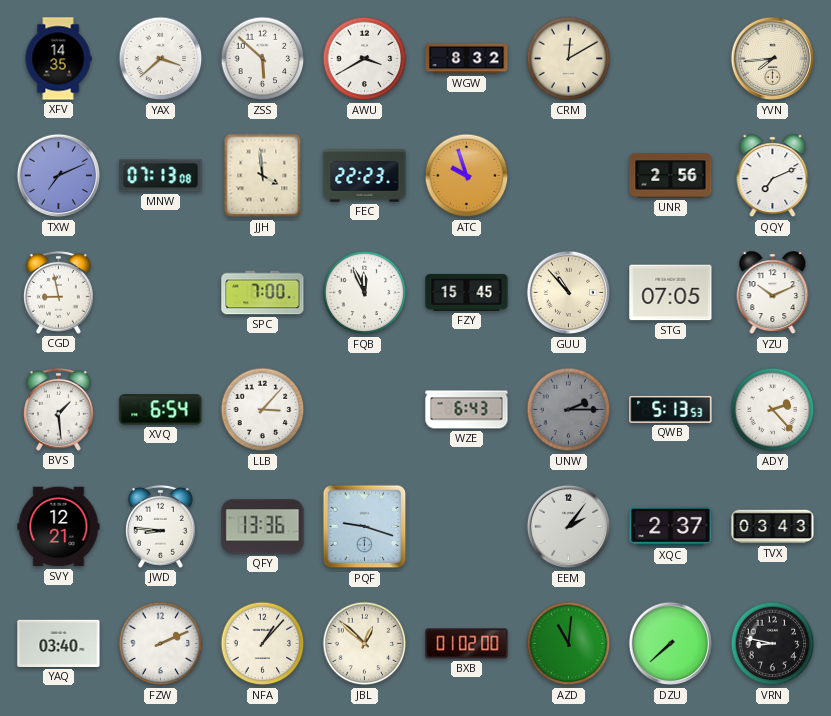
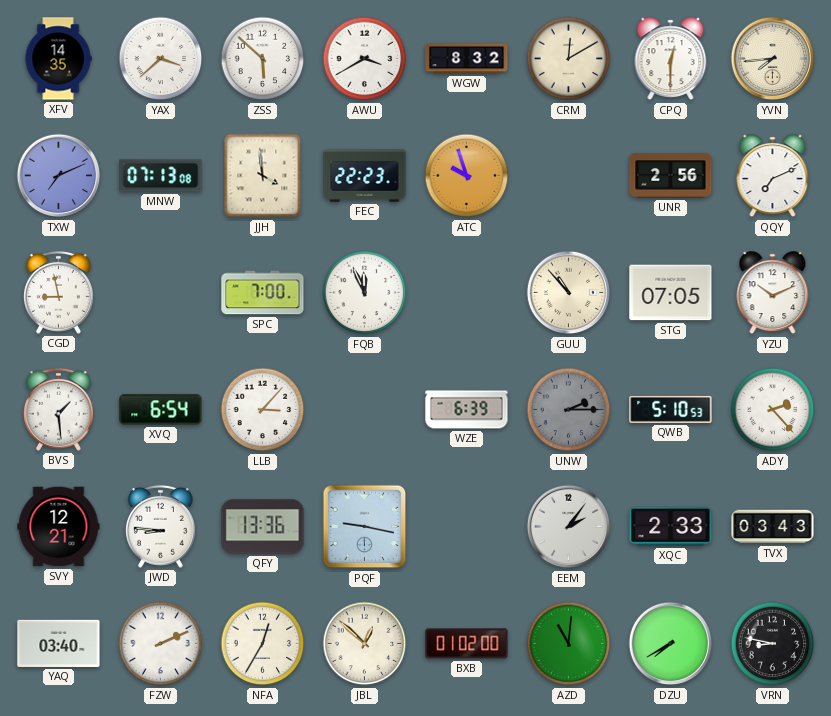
CPQ: none -> 12:30
FZY: 15:45 -> none
WZE: 6:43 -> 6:39
QWB: 5:13 -> 5:10
PQF: 9:18 -> 9:17
XQC: 2:37 -> 2:33
NFA: 1:07 -> 12:35
DZU: 7:38 -> 7:40
